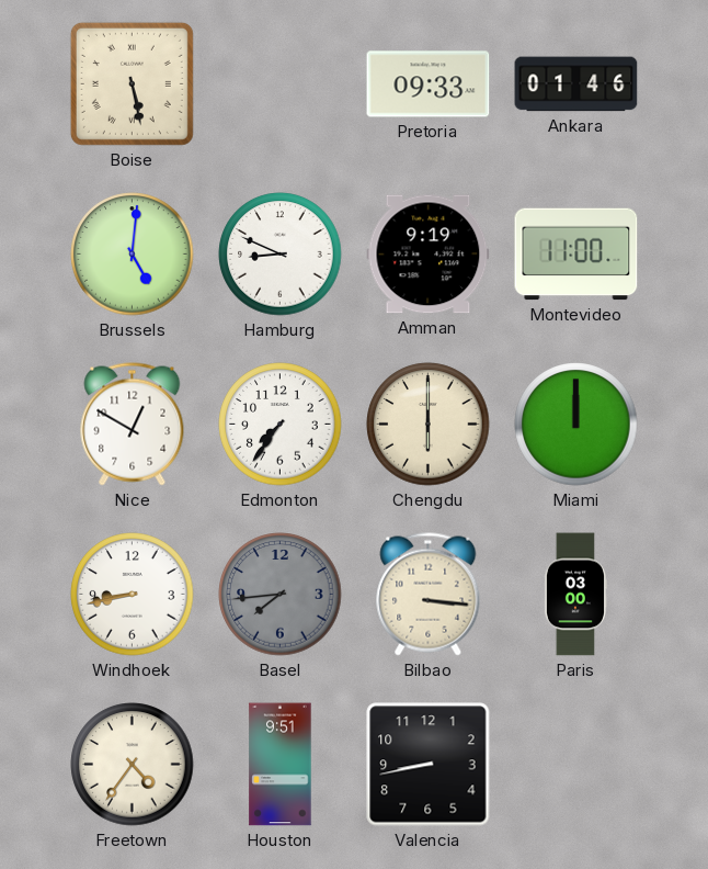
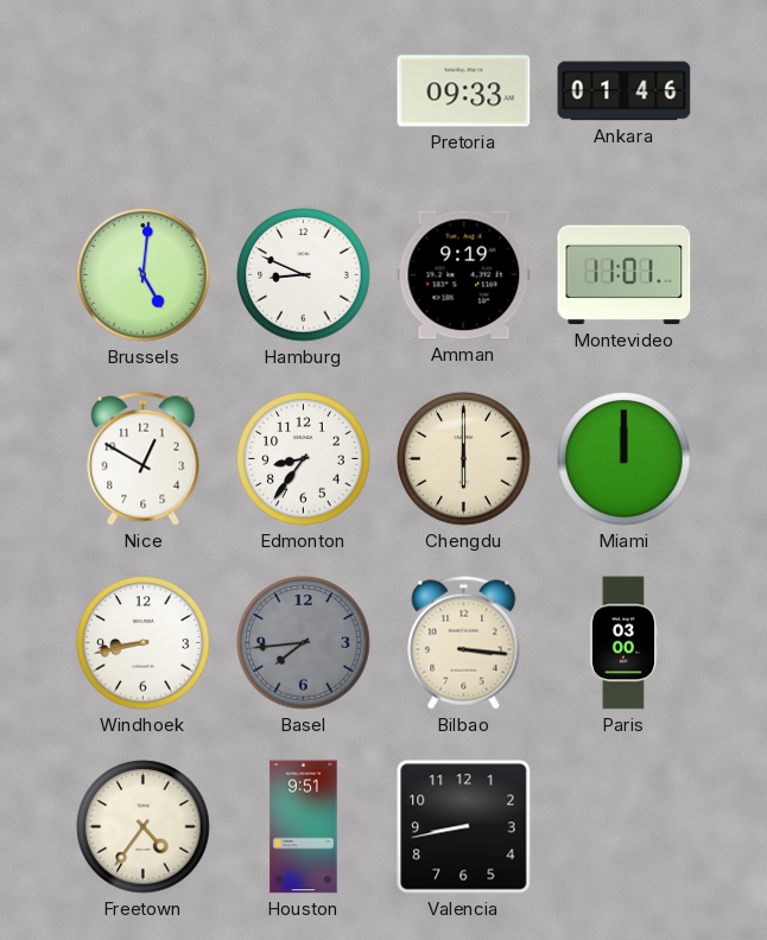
Boise: 5:28 -> none
Montevideo: 11:00 -> 11:01
Edmonton: 7:36 -> 8:36
